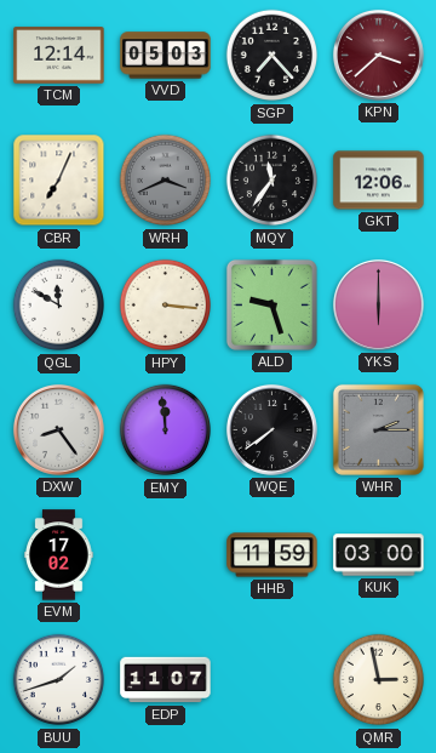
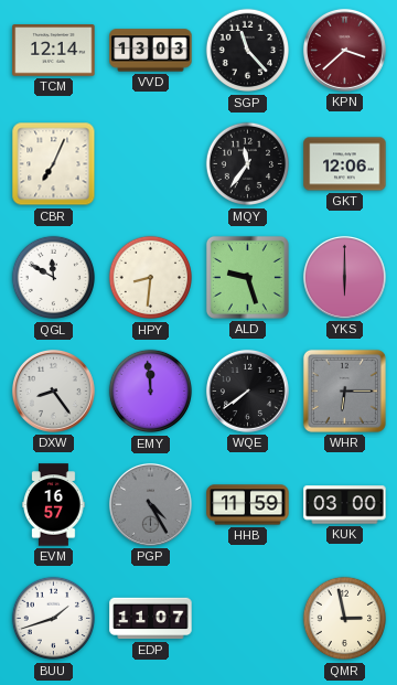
VVD: 05:03 -> 13:03
SGP: 7:23 -> 11:23
WRH: 3:41 -> none
HPY: 3:16 -> 8:31
WHR: 2:15 -> 6:15
EVM: 17:02 -> 16:57
PGP: none -> 4:25
